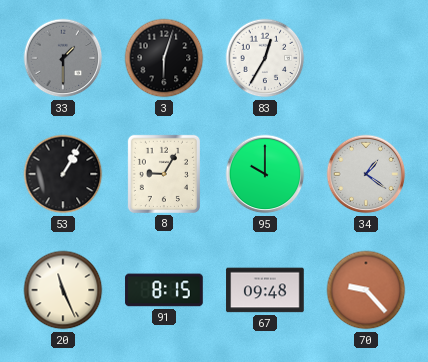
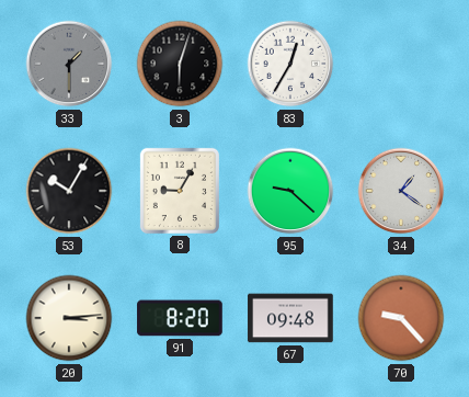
53: 1:05 -> 10:05
95: 10:00 -> 9:22
20: 11:26 -> 3:14
91: 8:15 -> 8:20
